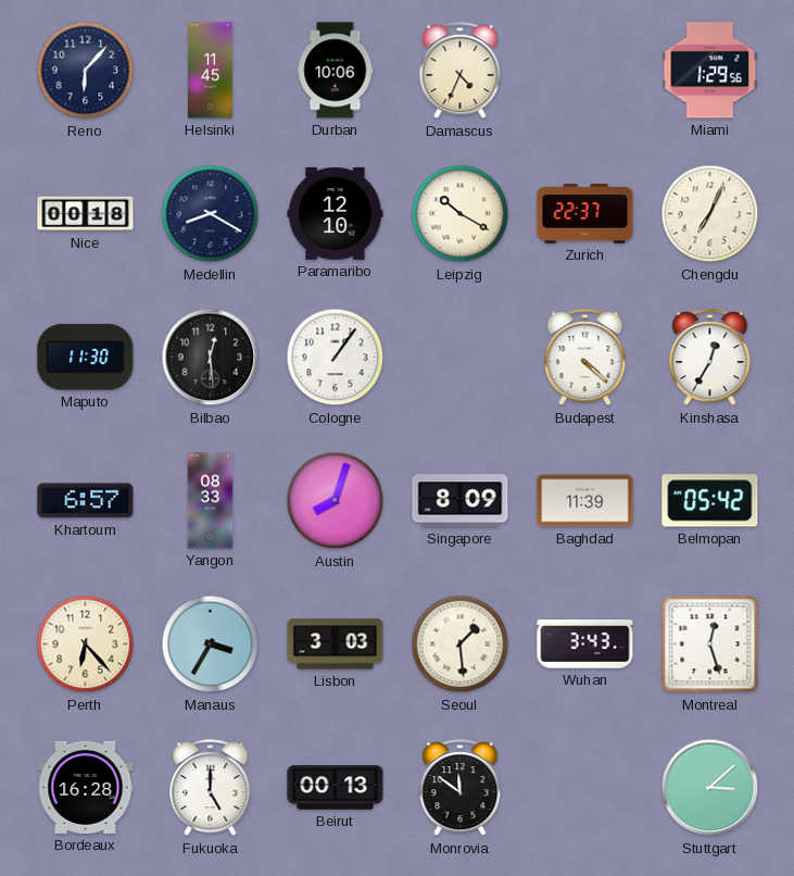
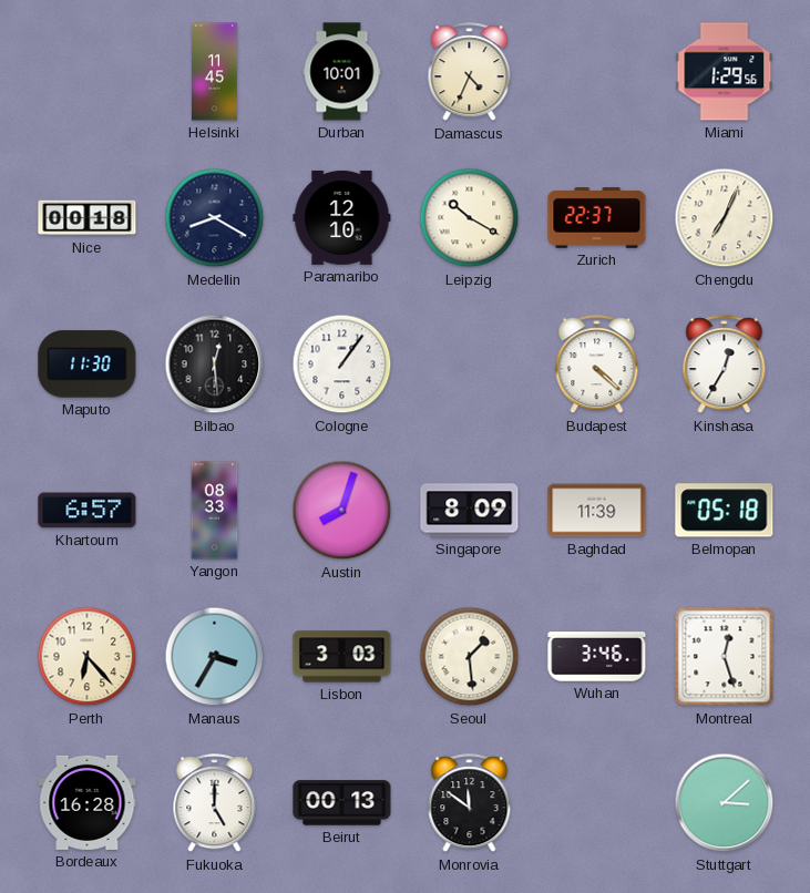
Reno: 6:07 -> none
Durban: 10:06 -> 10:01
Belmopan: 05:42 -> 05:18
Wuhan: 3:43 -> 3:46
